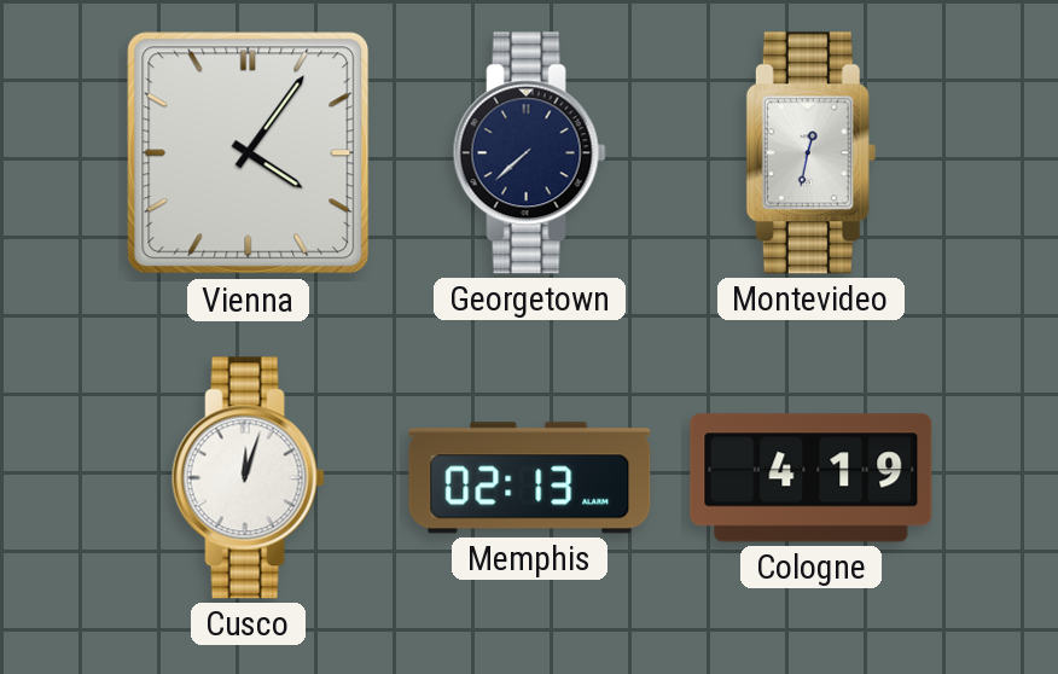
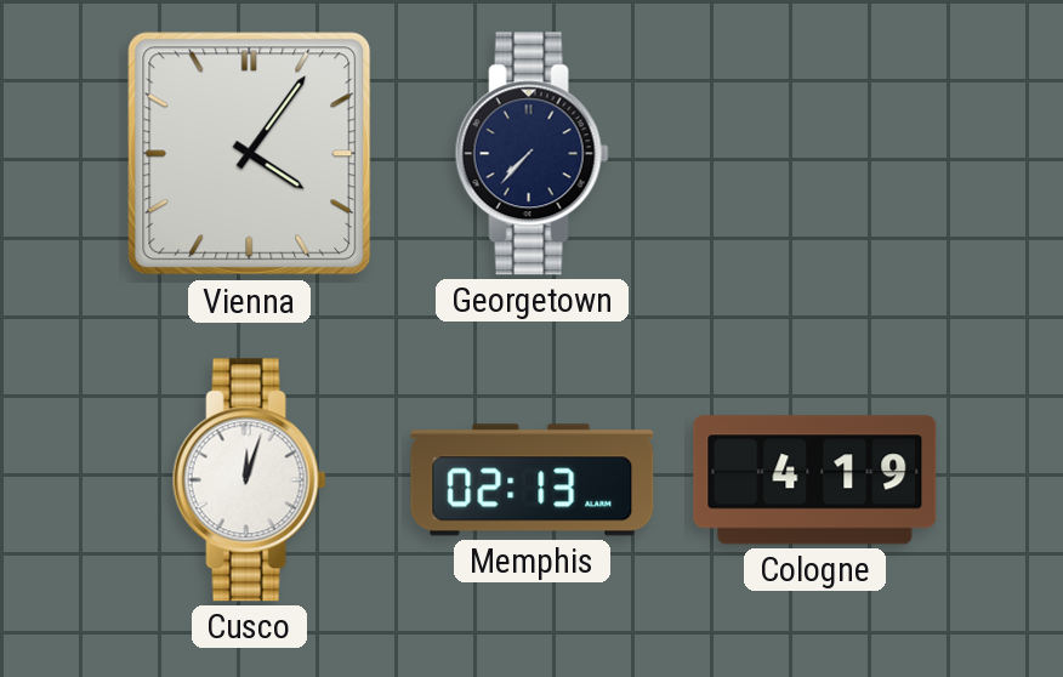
Georgetown: 7:38 -> 7:37
Montevideo: 12:32 -> none
